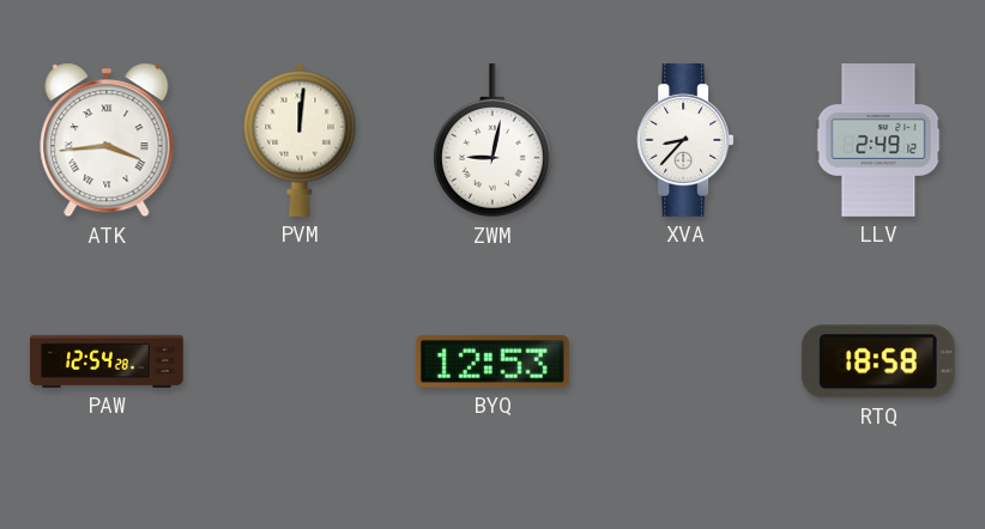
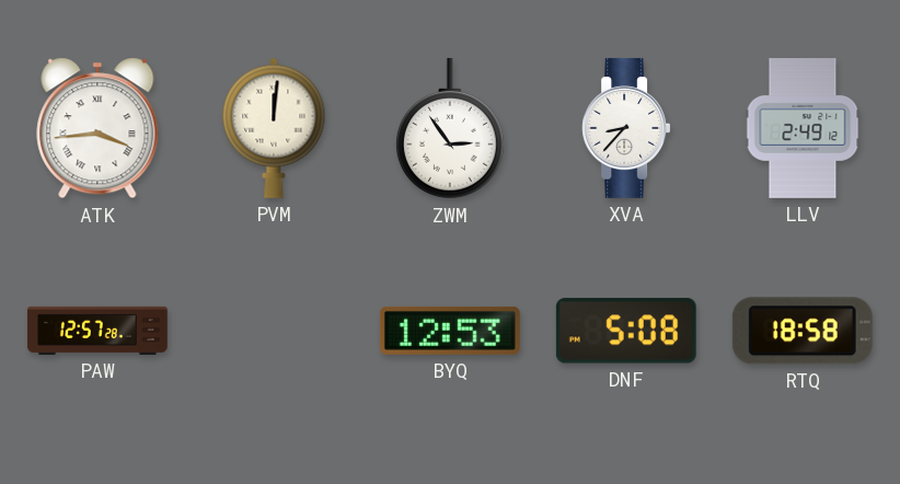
ZWM: 9:02 -> 2:54
PAW: 12:54 -> 12:57
DNF: none -> 5:08
